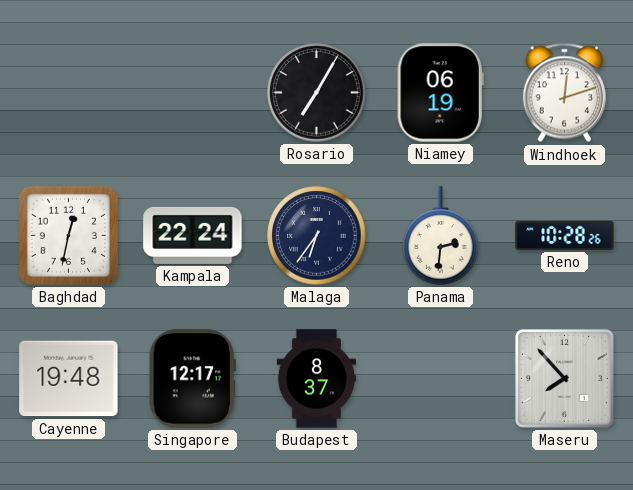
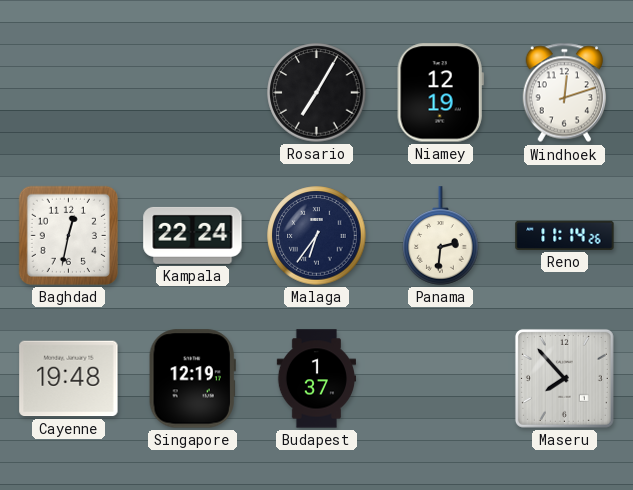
Niamey: 06:19 -> 12:19
Reno: 10:28 -> 11:14
Singapore: 12:17 -> 12:19
Budapest: 8:37 -> 1:37
